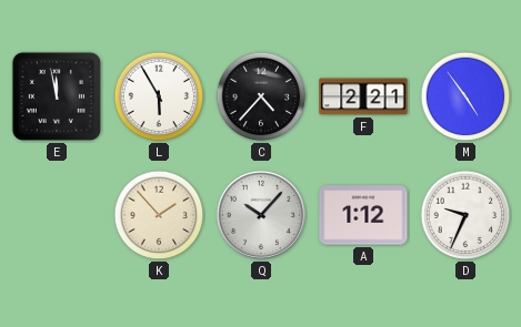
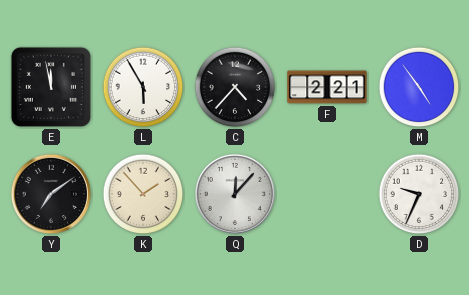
Y: none -> 7:09
Q: 10:07 -> 12:07
A: 1:12 -> none
